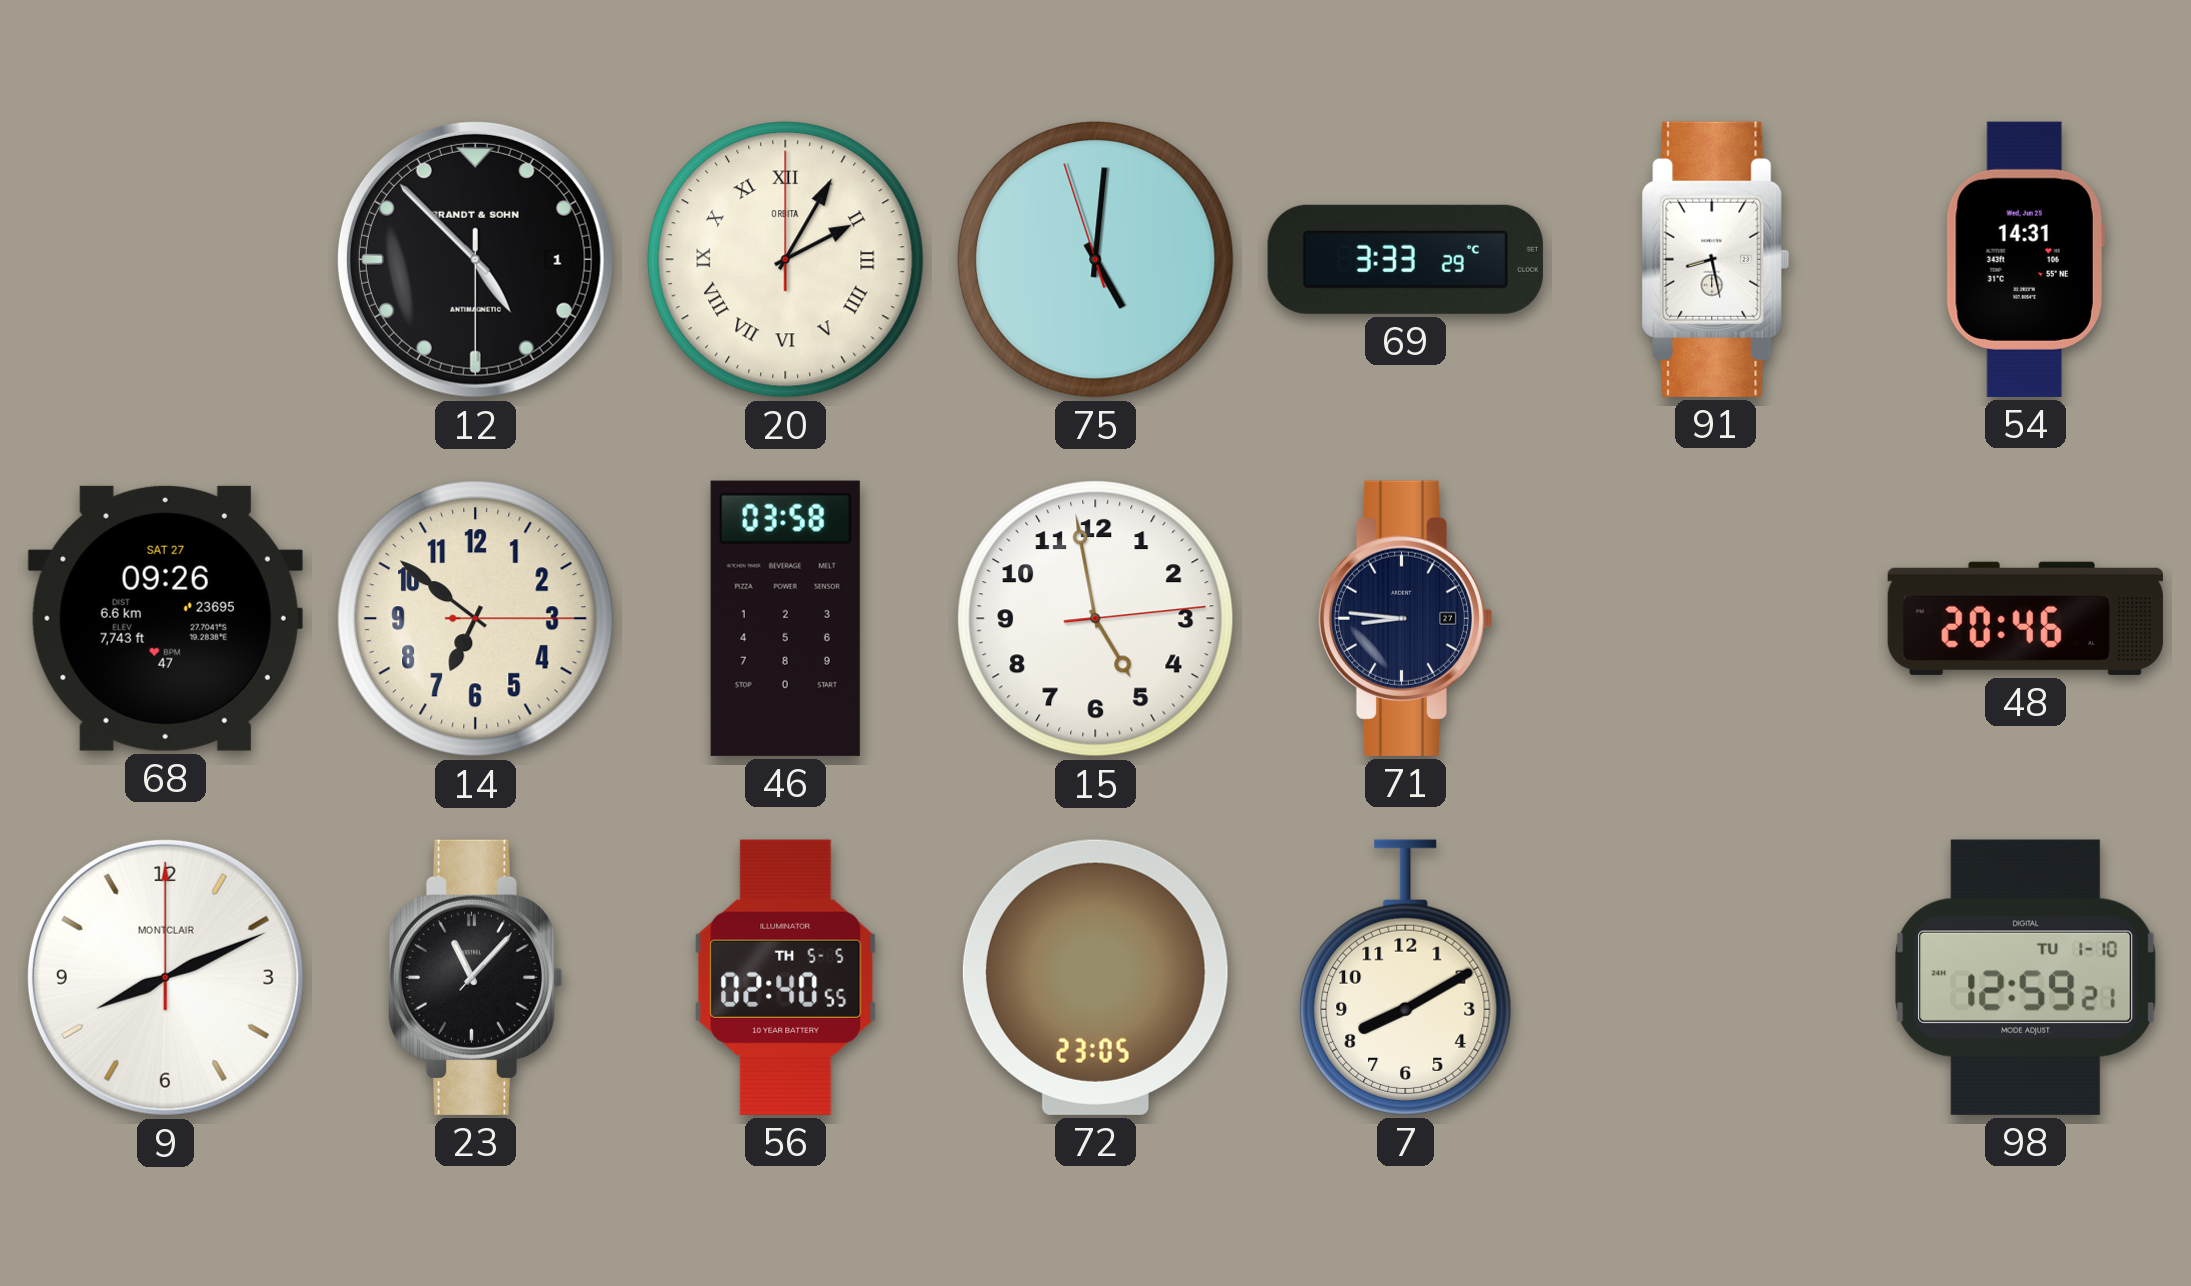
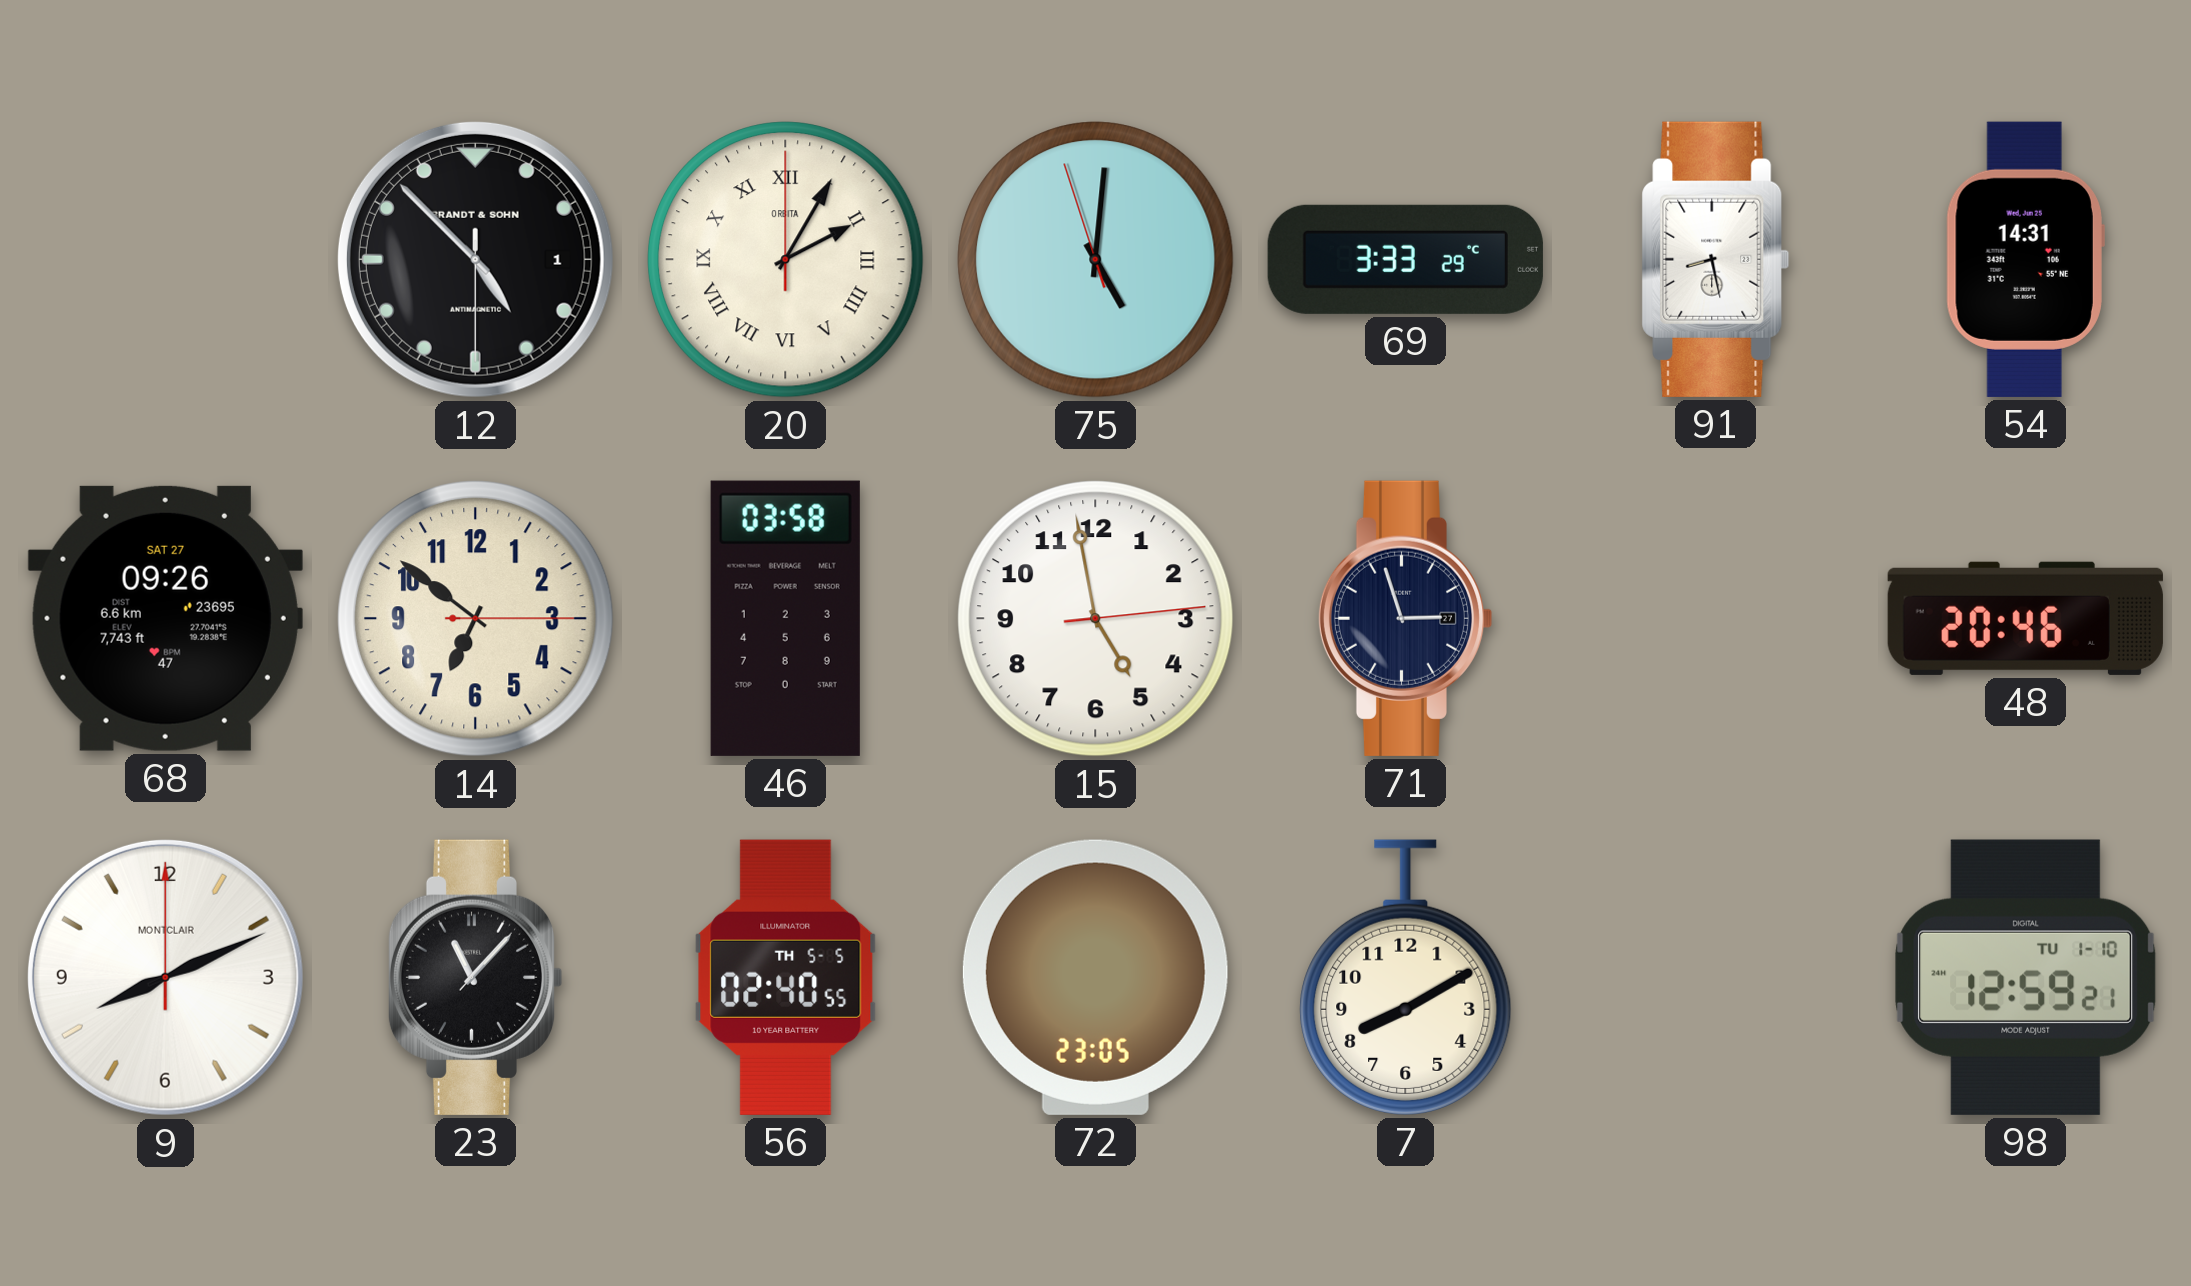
71: 8:46 -> 2:57
